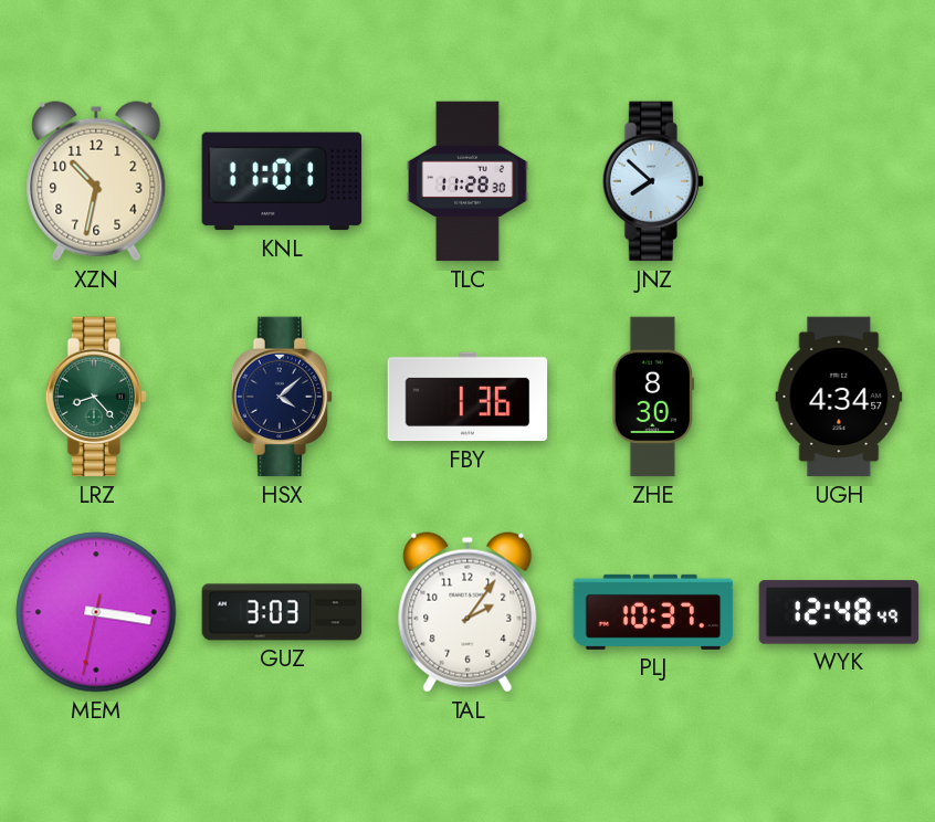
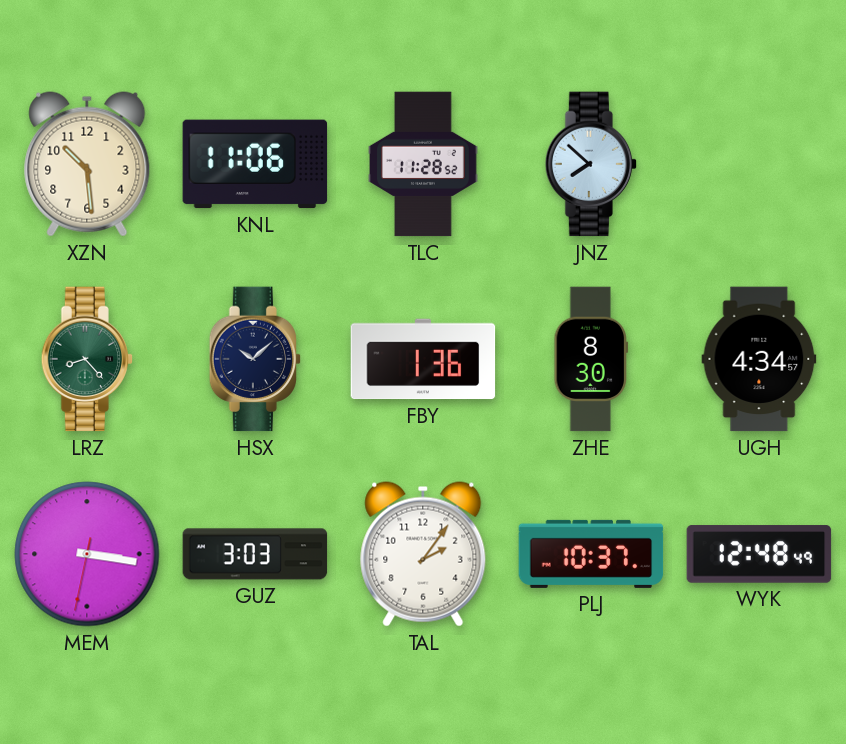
XZN: 10:32 -> 10:29
KNL: 11:01 -> 11:06
TLC: 11:28:30 -> 11:28:52
HSX: 4:08 -> 10:08
